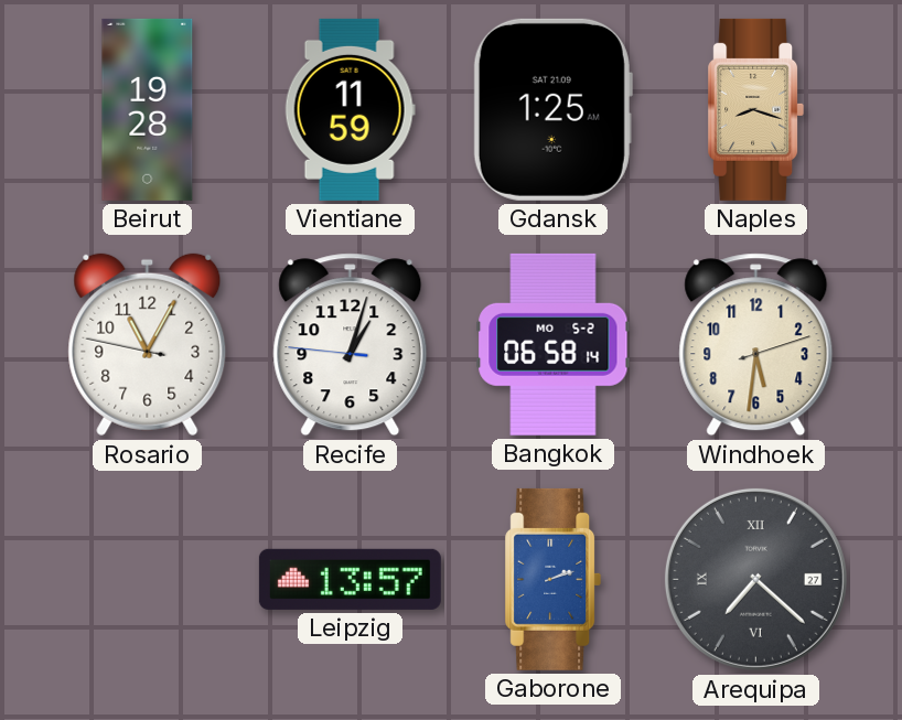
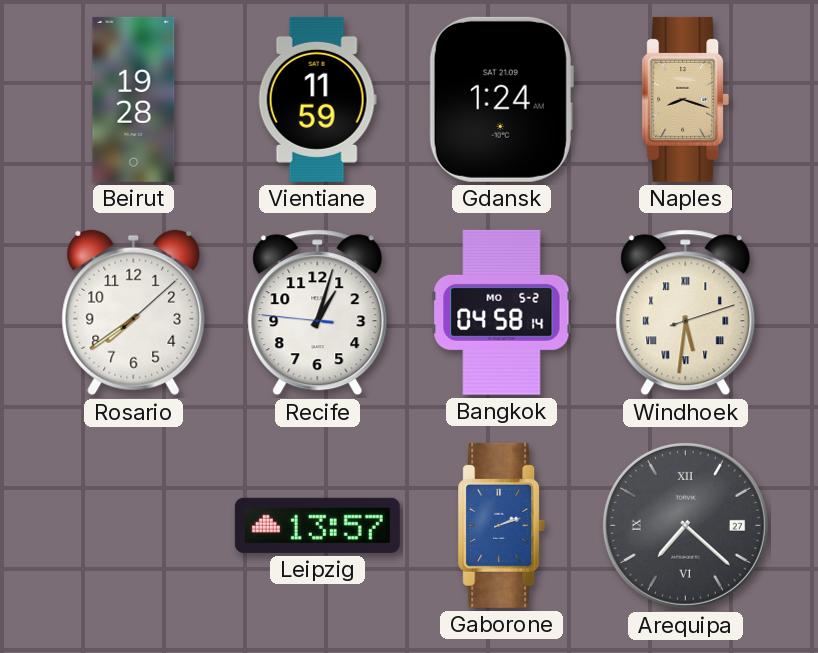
Gdansk: 1:25 -> 1:24
Rosario: 11:04 -> 7:39
Bangkok: 06:58 -> 04:58
Windhoek numerals: Arabic -> Roman
